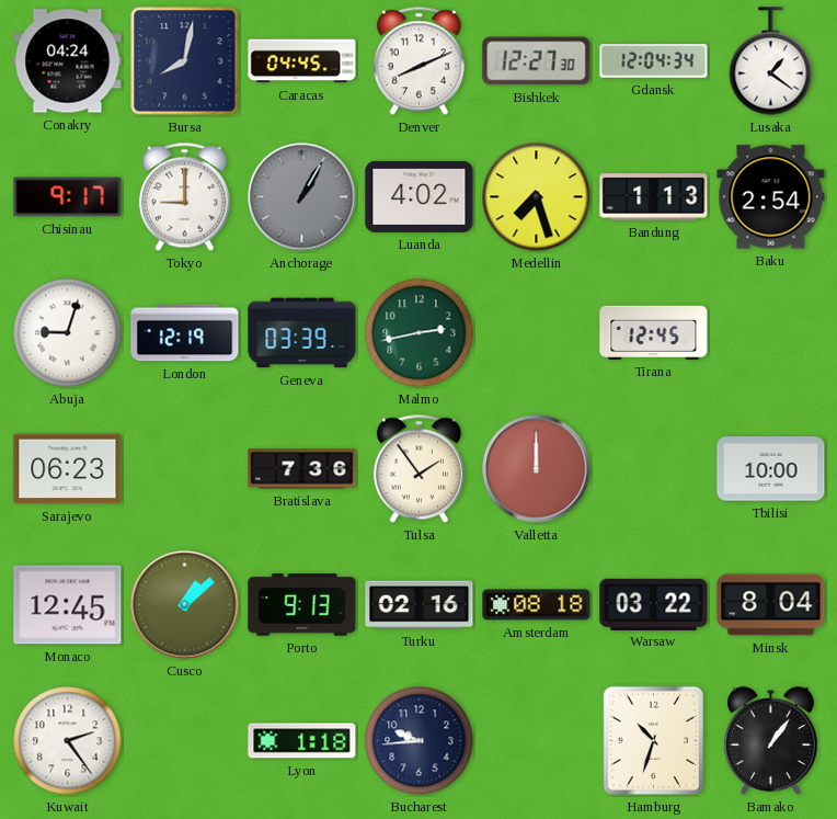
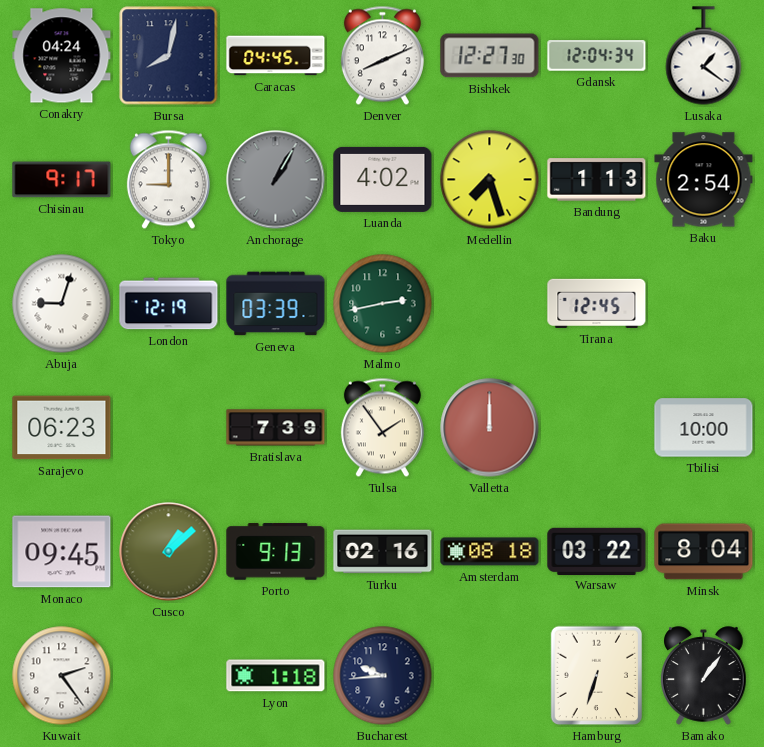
Bratislava: 7:36 -> 7:39
Monaco: 12:45 -> 09:45
Hamburg: 10:33 -> 6:33
